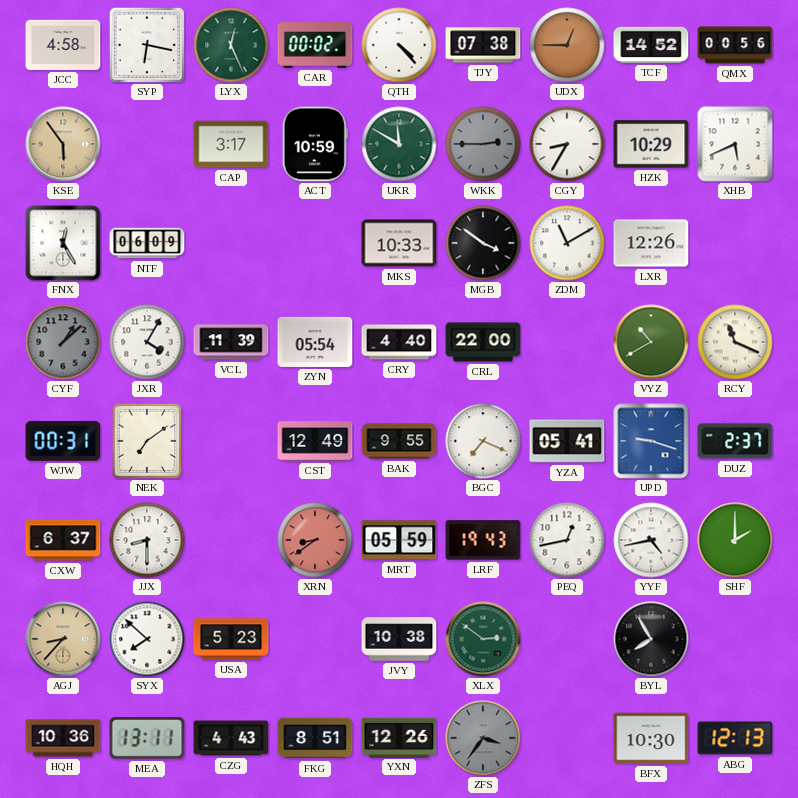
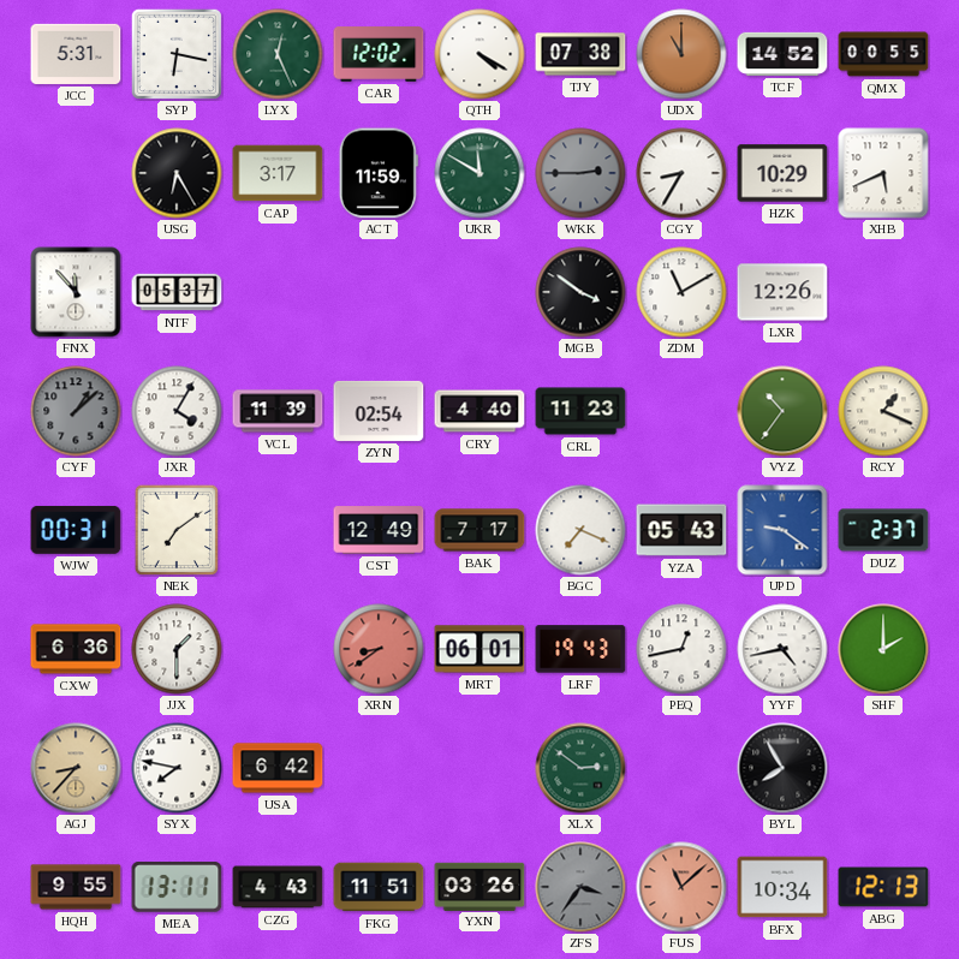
JCC: 4:58 -> 5:31
CAR: 00:02 -> 12:02
QTH: 4:23 -> 4:20
UDX: 12:45 -> 11:00
QMX: 00:56 -> 00:55
KSE: 5:54 -> none
USG: none -> 6:25
ACT: 10:59 -> 11:59
FNX: 12:25 -> 11:53
NTF: 06:09 -> 05:37
MKS: 10:33 -> none
ZYN: 05:54 -> 02:54
CRL: 22:00 -> 11:23
VYZ: 10:40 -> 10:36
RCY: 11:19 -> 1:19
BAK: 9:55 -> 7:17
YZA: 05:41 -> 05:43
UPD: 9:18 -> 9:21
CXW: 6:37 -> 6:36
JJX: 8:30 -> 1:30
MRT: 05:59 -> 06:01
SYX: 7:52 -> 7:47
USA: 5:23 -> 6:42
JVY: 10:38 -> none
HQH: 10:36 -> 9:55
FKG: 8:51 -> 11:51
YXN: 12:26 -> 03:26
FUS: none -> 11:08
BFX: 10:30 -> 10:34
